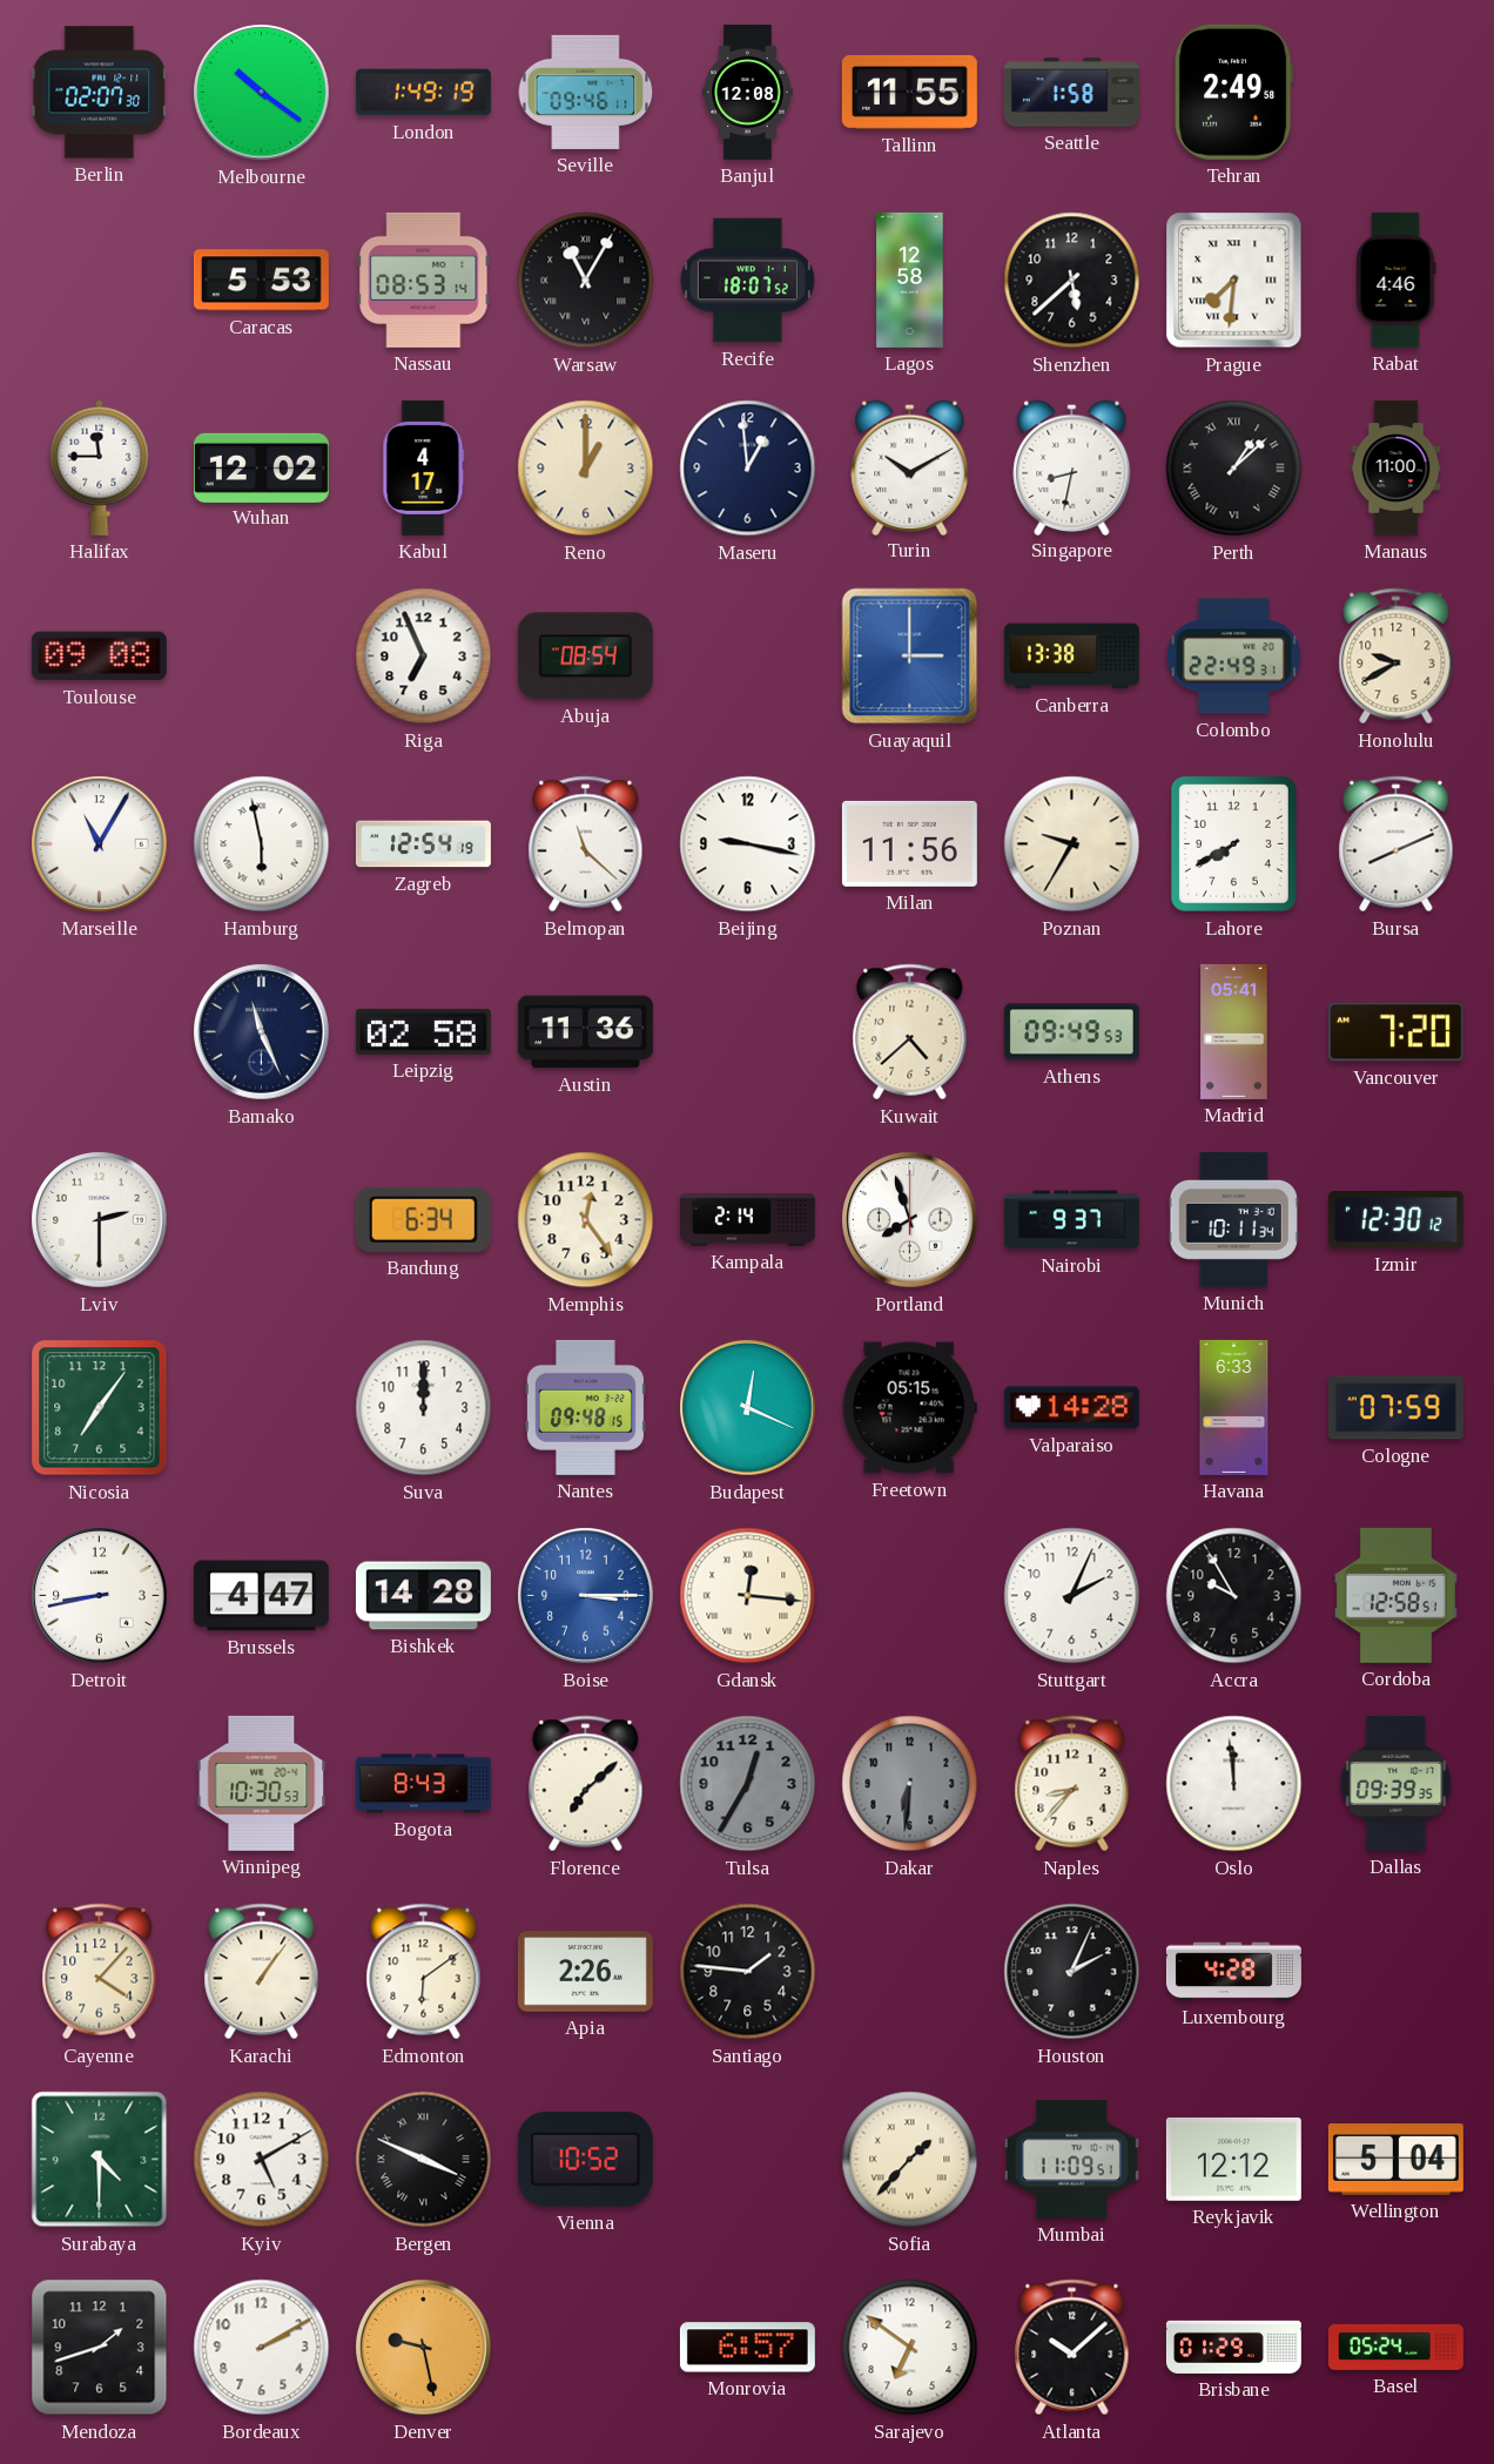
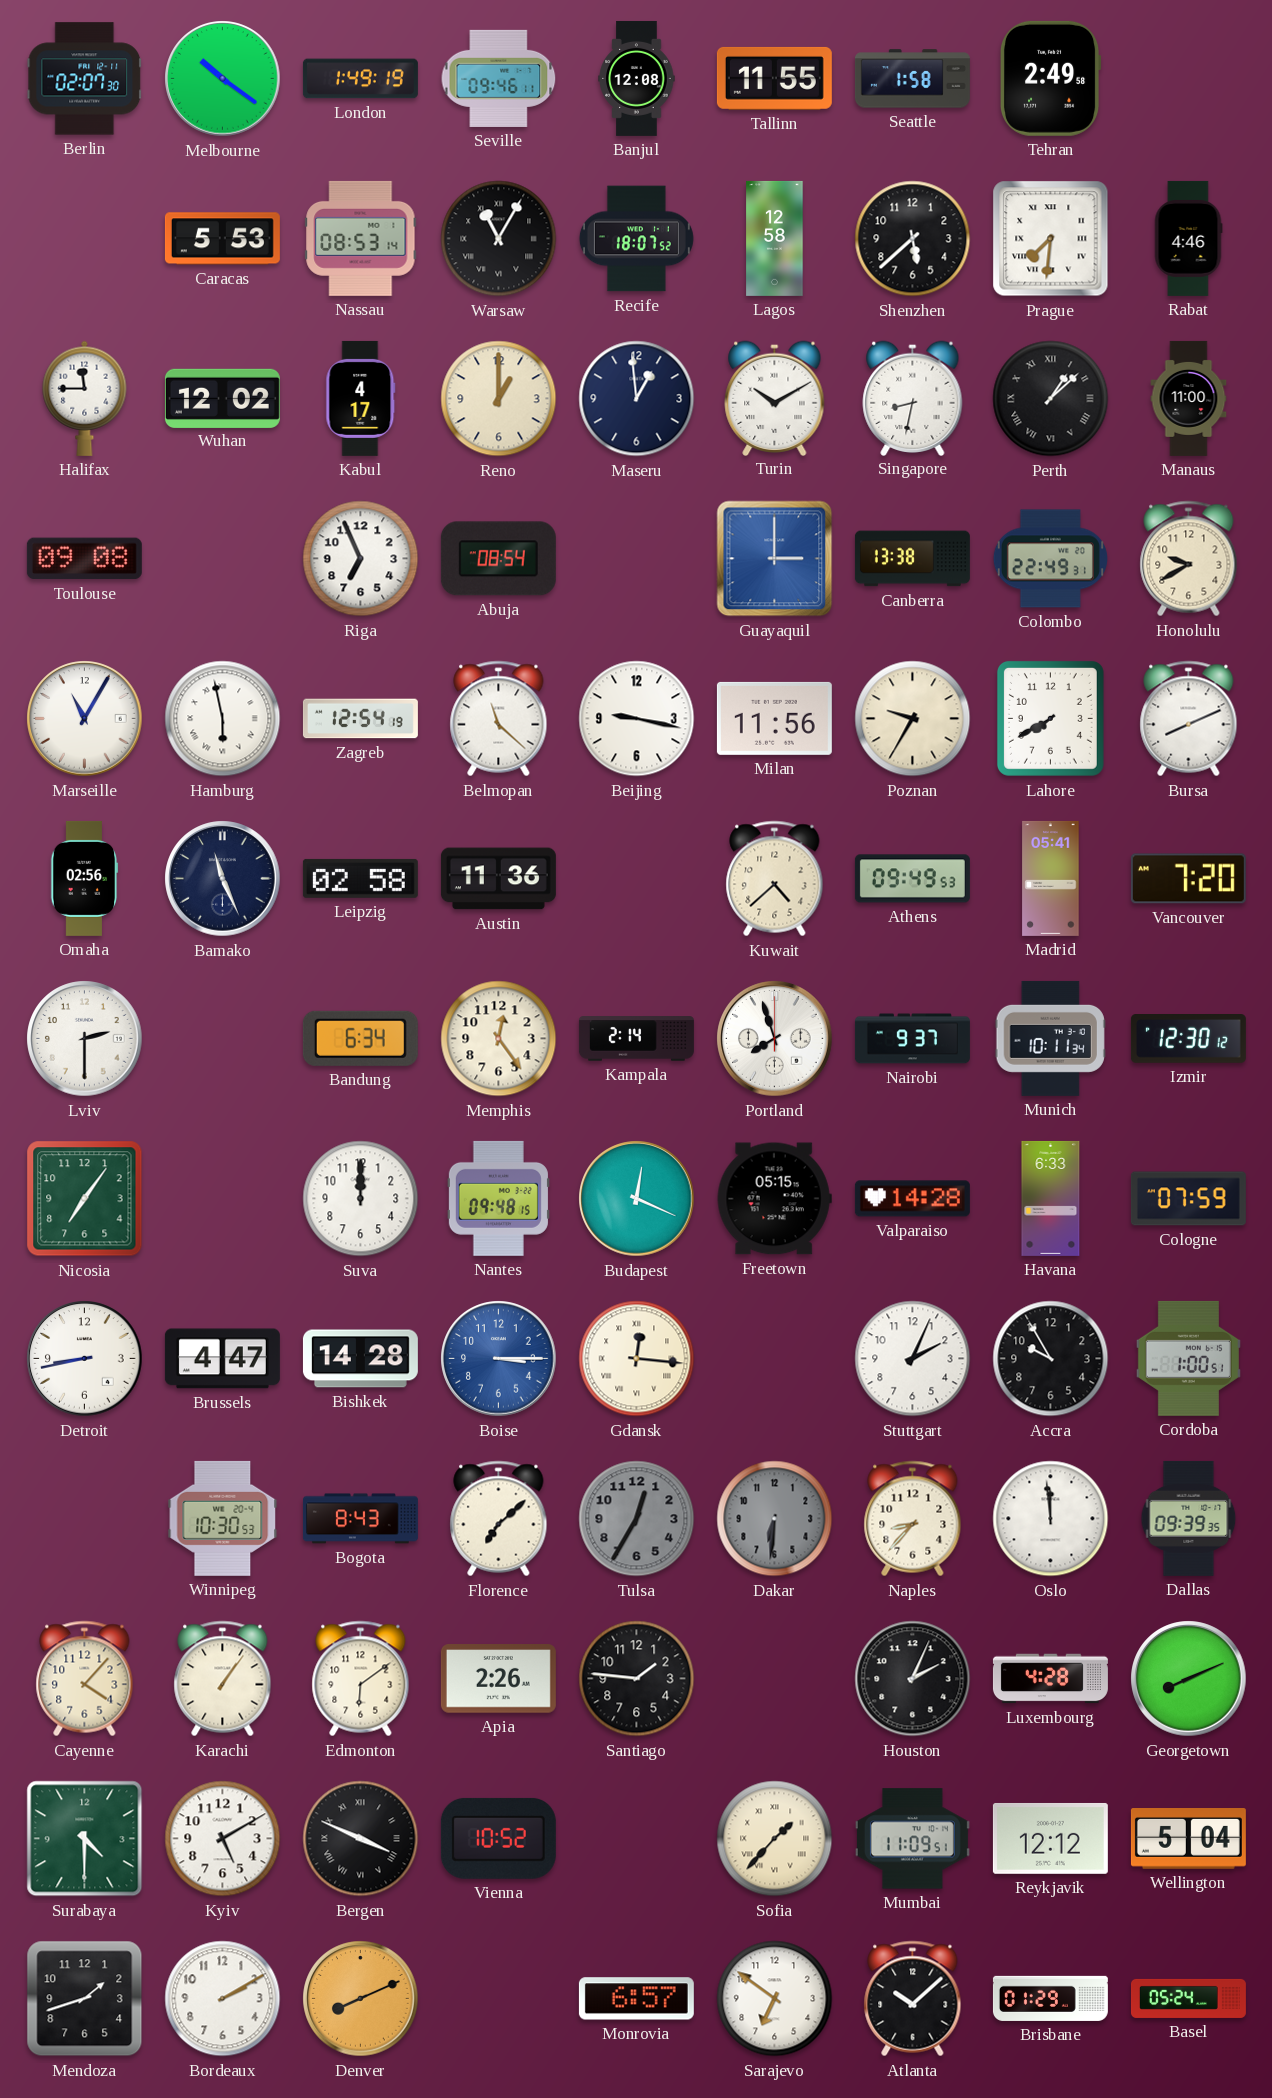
Omaha: none -> 02:56
Cordoba: 12:58 -> 1:00
Georgetown: none -> 8:11
Denver: 9:28 -> 8:11
